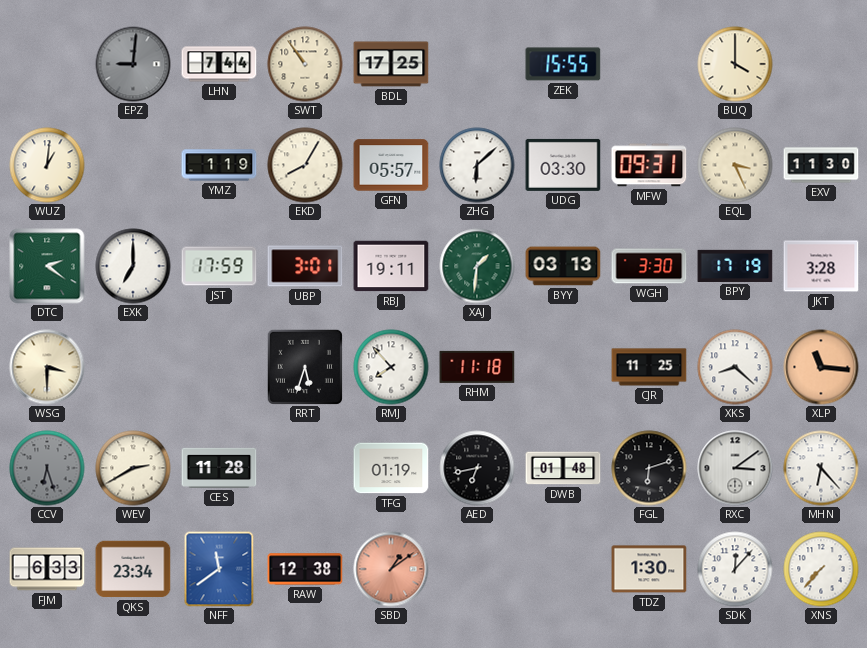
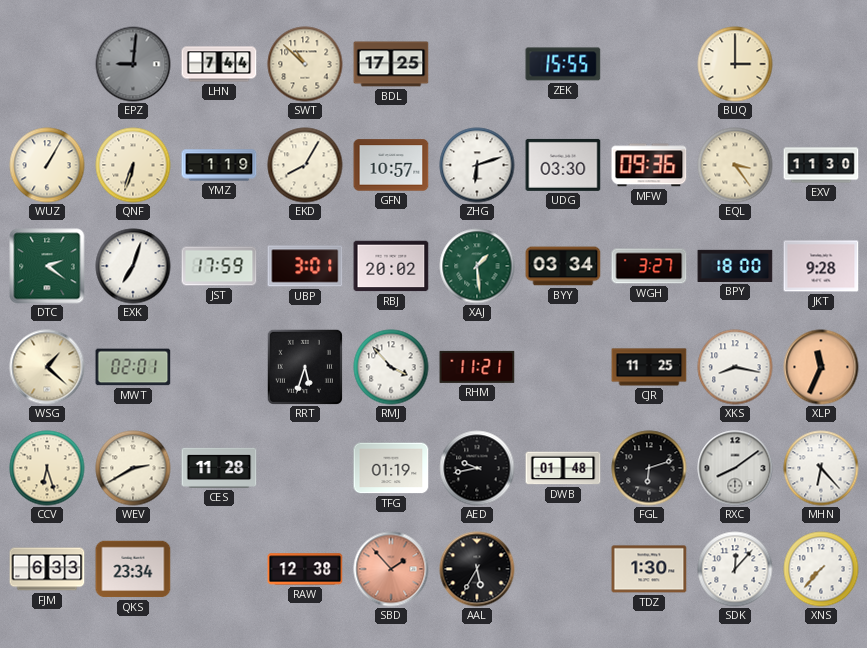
SWT: 10:54 -> 10:52
BUQ: 4:00 -> 3:00
WUZ: 1:01 -> 1:05
QNF: none -> 6:33
GFN: 05:57 -> 10:57
ZHG: 6:08 -> 6:12
MFW: 09:31 -> 09:36
EQL: 3:26 -> 3:24
EXK: 7:00 -> 7:03
RBJ: 19:11 -> 20:02
XAJ: 1:31 -> 1:29
BYY: 03:13 -> 03:34
WGH: 3:30 -> 3:27
BPY: 17:19 -> 18:00
JKT: 3:28 -> 9:28
WSG: 3:30 -> 1:22
MWT: none -> 02:01
RMJ: 7:53 -> 3:53
RHM: 11:18 -> 11:21
XKS: 8:22 -> 8:17
XLP: 11:16 -> 11:34
CCV dial: grey -> cream
AED: 6:43 -> 9:43
RXC: 3:09 -> 8:09
NFF: 11:39 -> none
SBD: 1:09 -> 1:53
AAL: none -> 5:35
